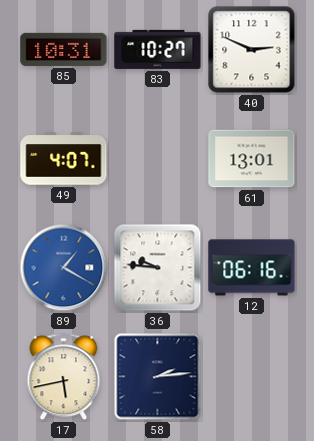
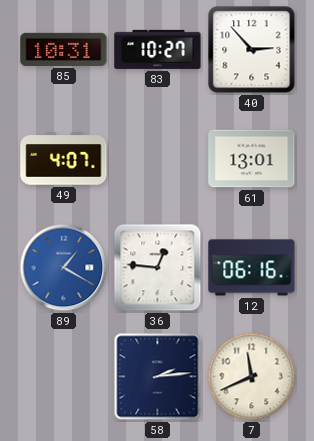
40: 2:49 -> 2:53
36: 9:46 -> 12:46
17: 5:43 -> none
7: none -> 11:41
